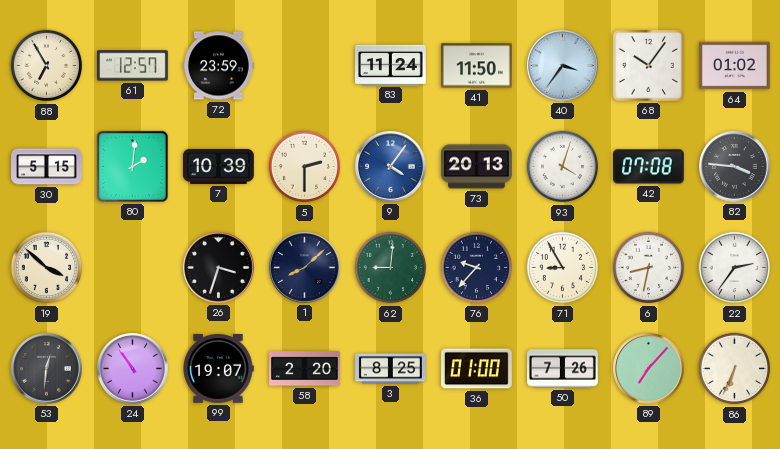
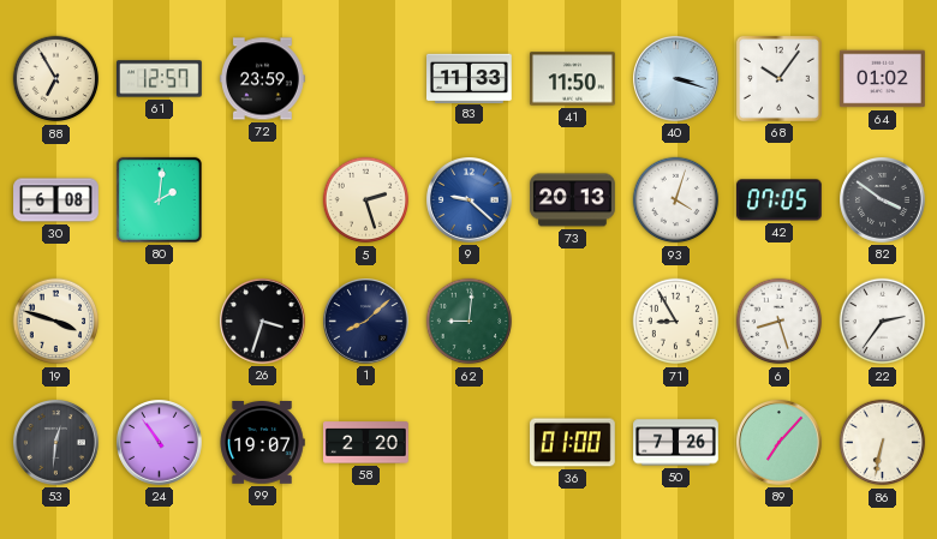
83: 11:24 -> 11:33
40: 3:36 -> 3:18
30: 5:15 -> 6:08
7: 10:39 -> none
5: 2:30 -> 2:27
9: 4:06 -> 9:22
42: 07:08 -> 07:05
82: 3:46 -> 3:51
19: 3:52 -> 3:48
76: 9:37 -> none
6: 8:32 -> 8:27
3: 8:25 -> none
86: 6:34 -> 6:32
